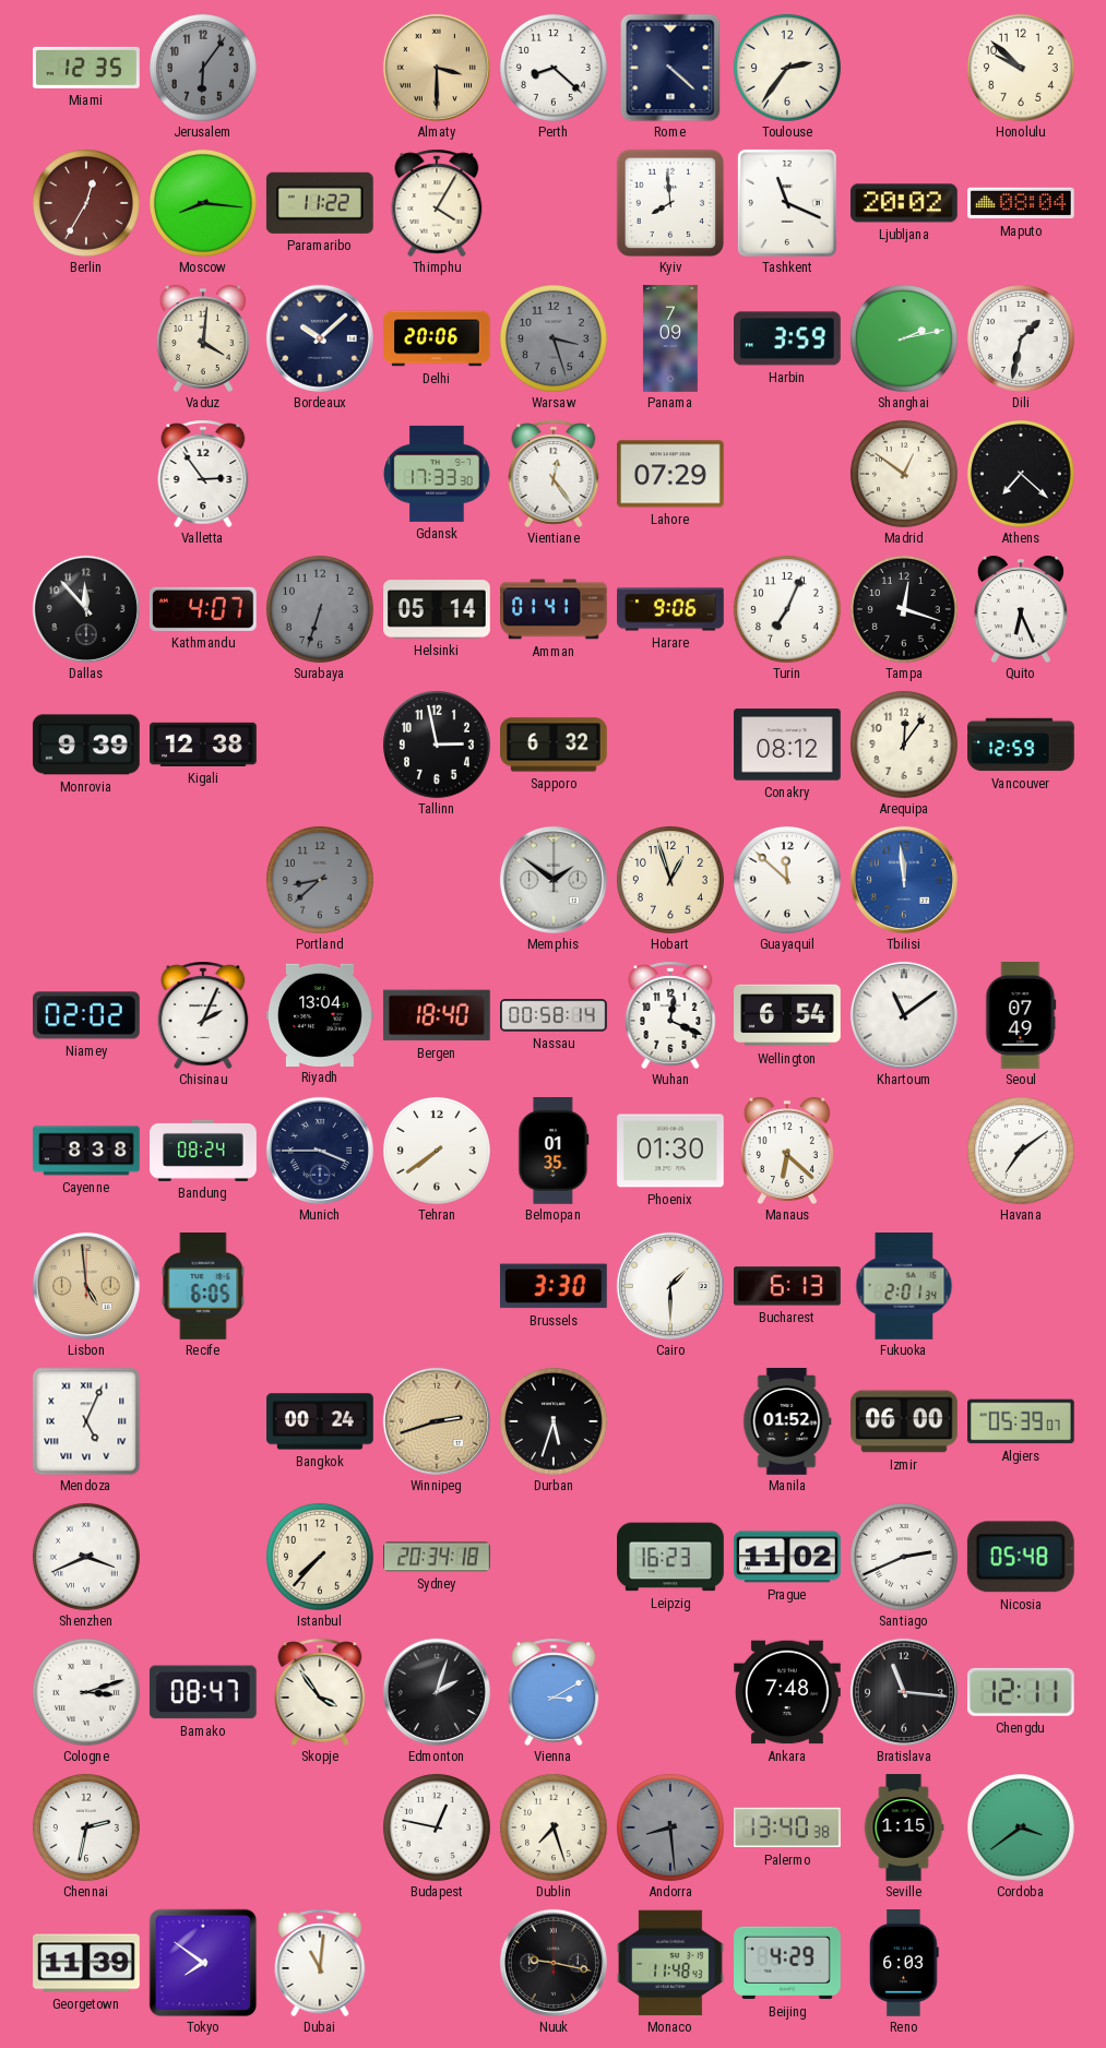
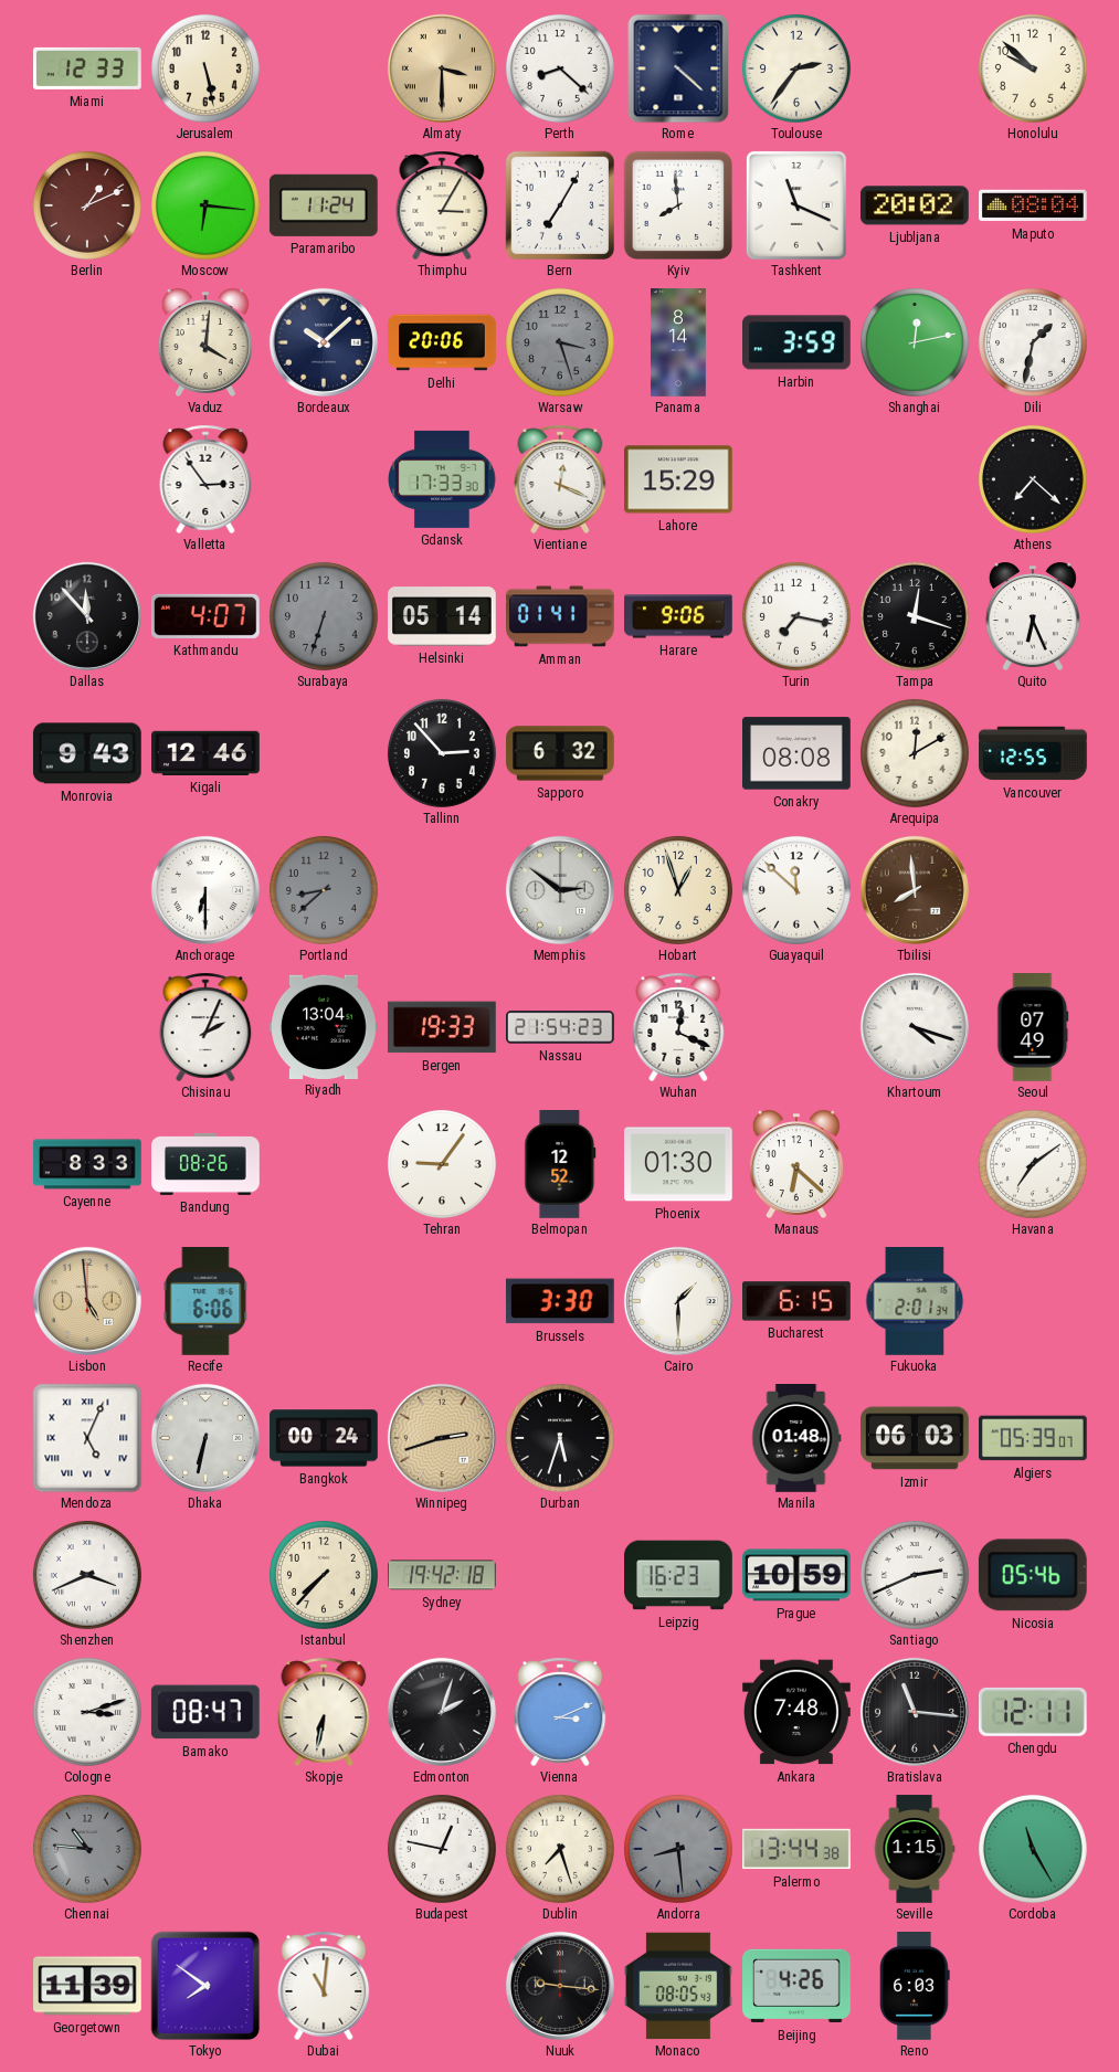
Miami: 12:35 -> 12:33
Jerusalem: 6:06 -> 5:28
Jerusalem dial: grey -> cream
Berlin: 12:35 -> 1:11
Moscow: 8:16 -> 6:16
Paramaribo: 11:22 -> 11:24
Thimphu: 4:05 -> 3:05
Bern: none -> 7:05
Panama: 7:09 -> 8:14
Shanghai: 2:13 -> 12:13
Vientiane: 12:24 -> 12:19
Lahore: 07:29 -> 15:29
Madrid: 12:51 -> none
Turin: 7:04 -> 7:17
Monrovia: 9:39 -> 9:43
Kigali: 12:38 -> 12:46
Tallinn: 2:58 -> 2:53
Conakry: 08:12 -> 08:08
Arequipa: 12:06 -> 12:10
Vancouver: 12:59 -> 12:55
Anchorage: none -> 6:30
Memphis: 1:51 -> 2:51
Tbilisi: 11:59 -> 7:59
Tbilisi dial: blue -> brown
Niamey: 02:02 -> none
Bergen: 18:40 -> 19:33
Nassau: 00:58 -> 21:54
Wellington: 6:54 -> none
Khartoum: 11:09 -> 4:18
Cayenne: 8:38 -> 8:33
Bandung: 08:24 -> 08:26
Munich: 3:45 -> none
Tehran: 7:39 -> 9:06
Belmopan: 01:35 -> 12:52
Recife: 6:05 -> 6:06
Bucharest: 6:13 -> 6:15
Dhaka: none -> 6:32
Manila: 01:52 -> 01:48
Izmir: 06:00 -> 06:03
Sydney: 20:34 -> 19:42
Prague: 11:02 -> 10:59
Nicosia: 05:48 -> 05:46
Skopje: 3:54 -> 6:32
Vienna: 3:10 -> 3:11
Chennai: 2:32 -> 10:46
Chennai dial: white -> grey
Palermo: 13:40 -> 13:44
Cordoba: 3:39 -> 11:25
Nuuk: 9:17 -> 9:16
Monaco: 11:48 -> 08:05
Beijing: 4:29 -> 4:26
